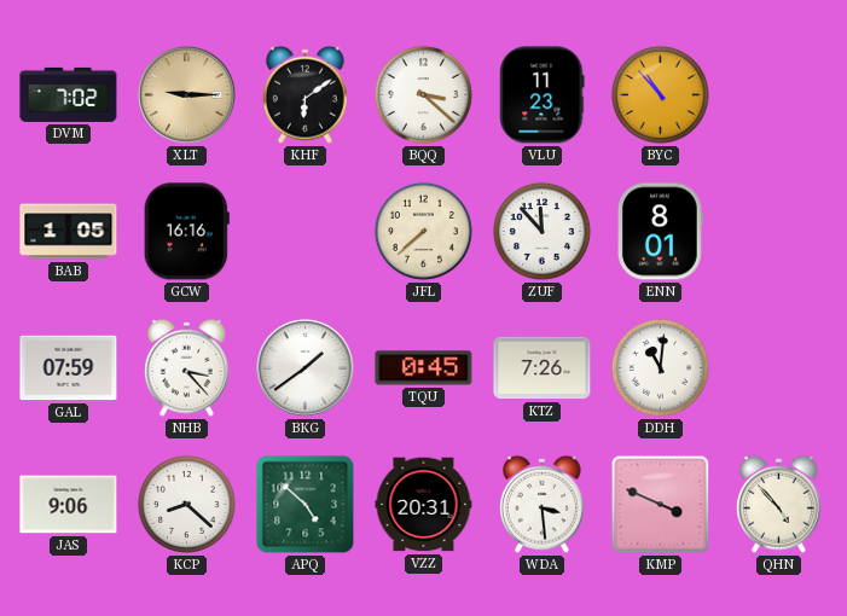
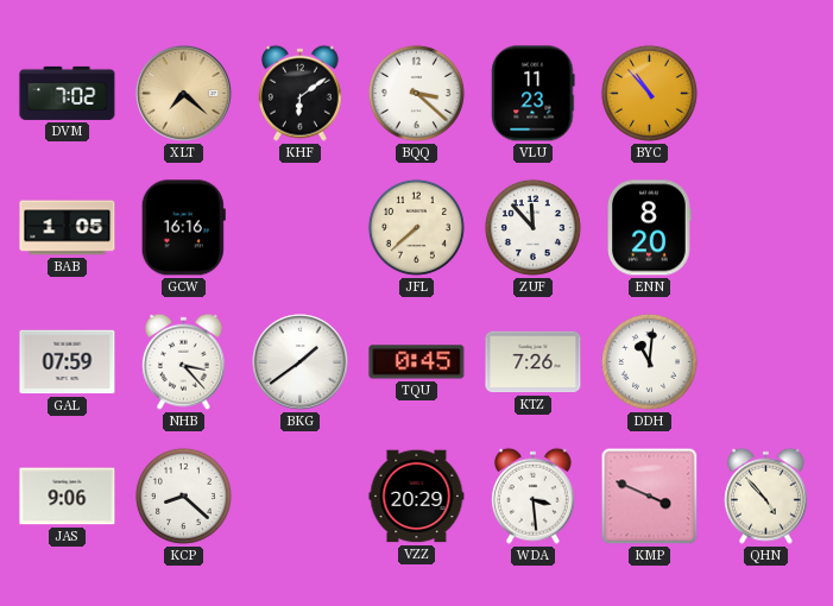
XLT: 9:15 -> 7:22
ENN: 8:01 -> 8:20
APQ: 4:52 -> none
VZZ: 20:31 -> 20:29
